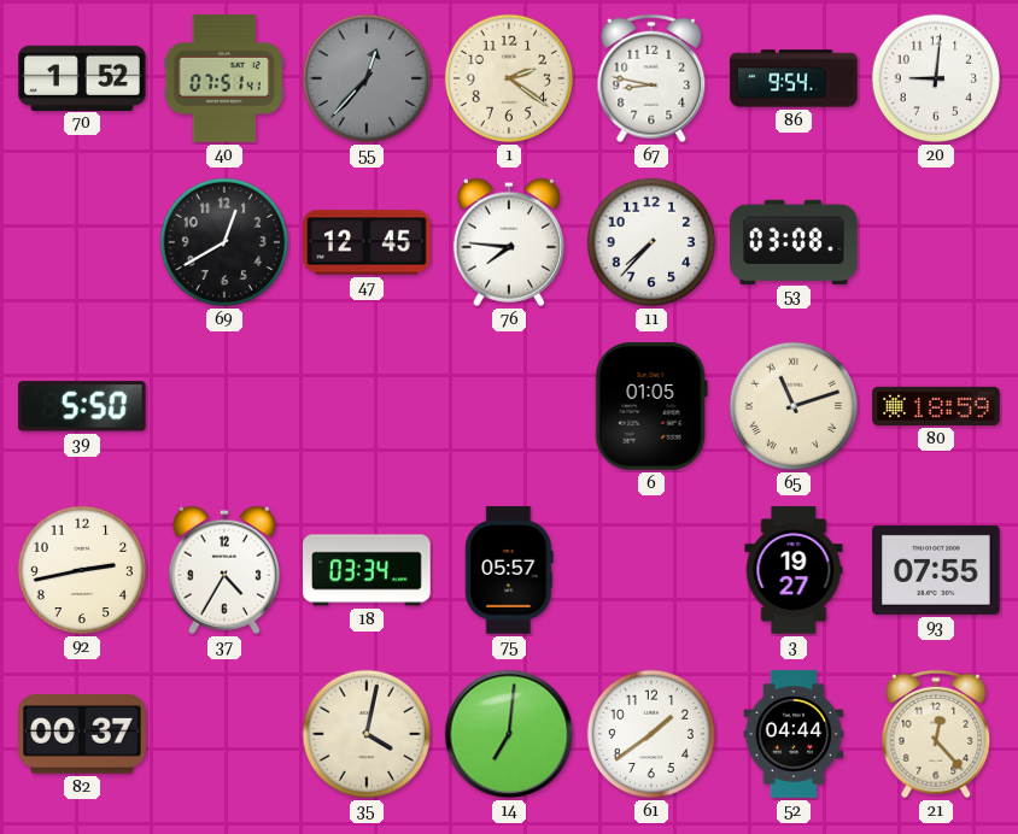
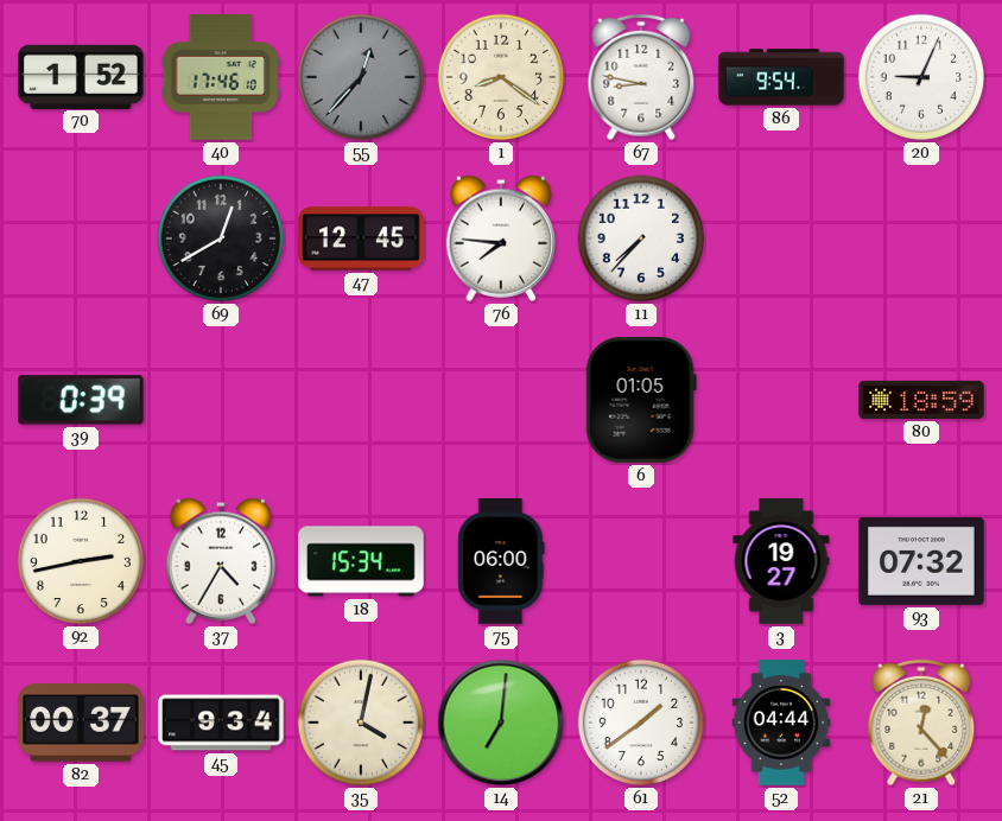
40: 07:51 -> 17:46
1: 2:21 -> 8:21
20: 9:01 -> 9:04
53: 03:08 -> none
39: 5:50 -> 0:39
65: 11:12 -> none
18: 03:34 -> 15:34
75: 05:57 -> 06:00
93: 07:55 -> 07:32
45: none -> 9:34
